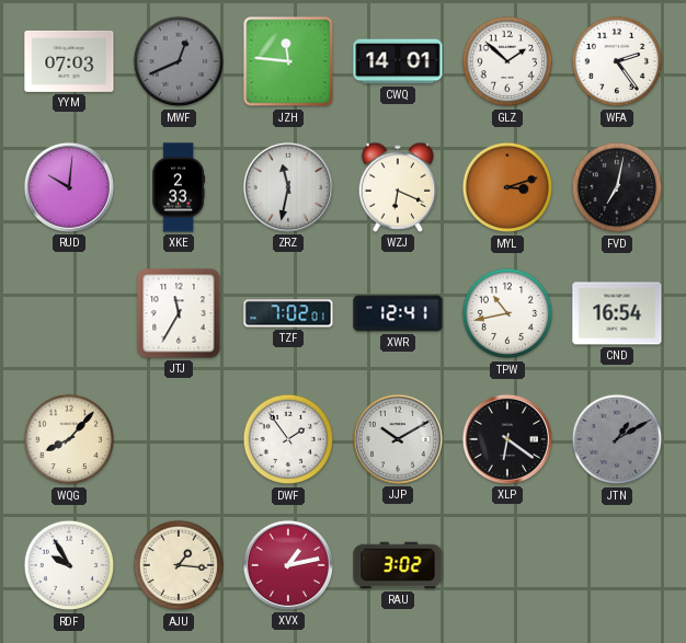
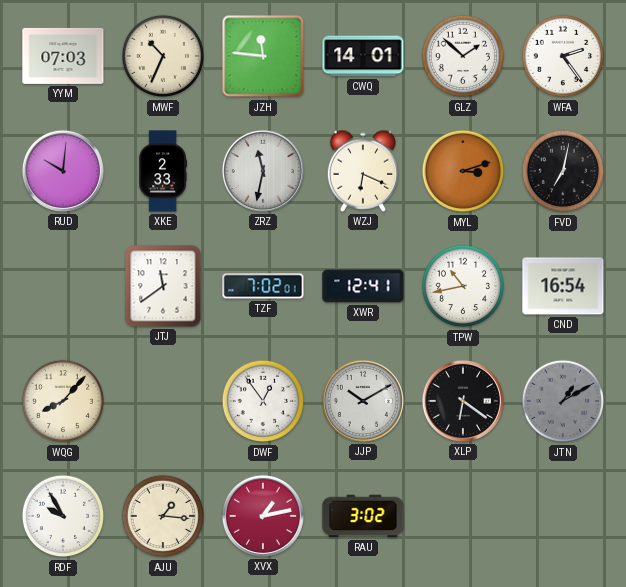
MWF: 12:41 -> 10:34
MWF dial: grey -> cream
JTJ: 11:35 -> 11:39
DWF: 1:54 -> 12:54
